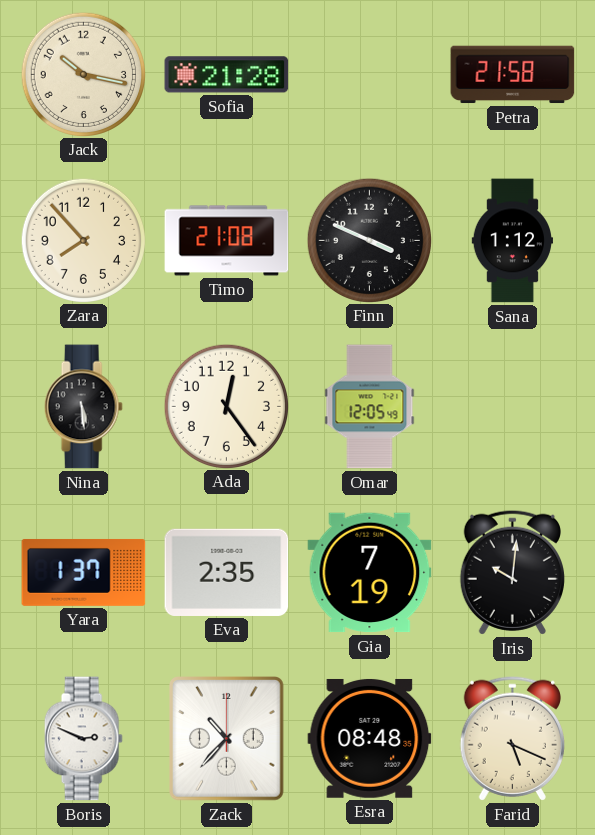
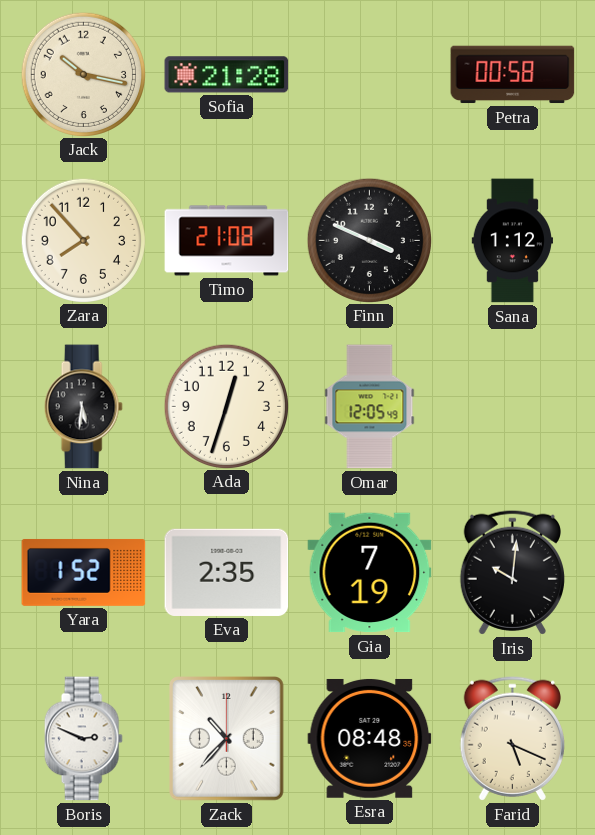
Petra: 21:58 -> 00:58
Nina: 5:29 -> 5:31
Ada: 12:24 -> 12:33
Yara: 1:37 -> 1:52
